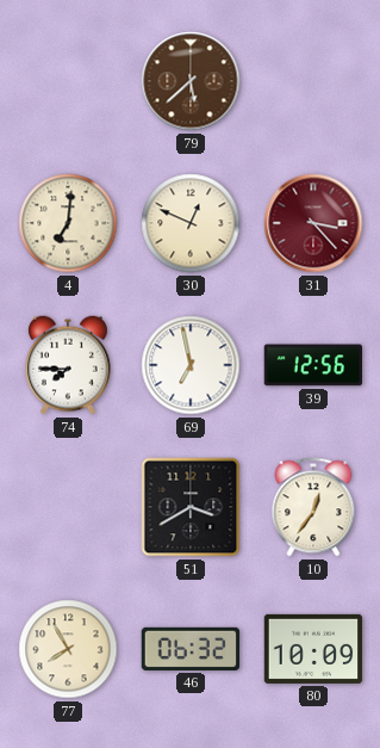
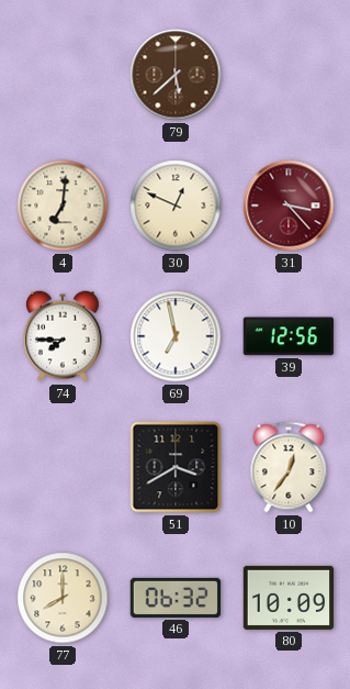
77: 7:55 -> 8:00
